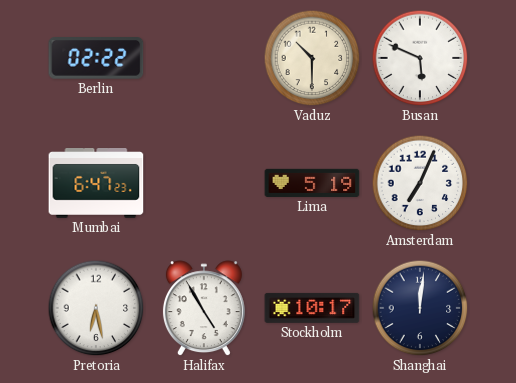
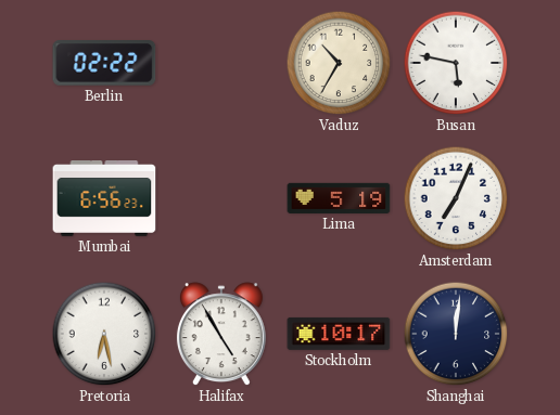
Vaduz: 10:30 -> 10:35
Busan: 5:49 -> 5:47
Mumbai: 6:47 -> 6:56
